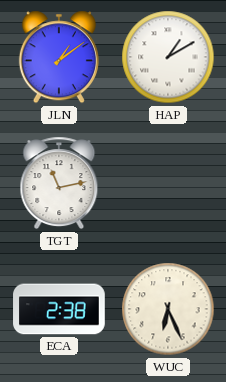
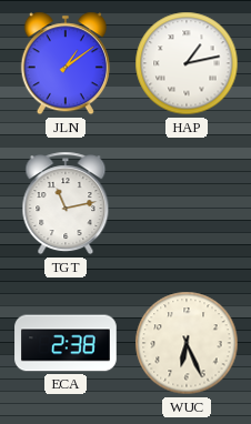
HAP: 1:10 -> 1:13
